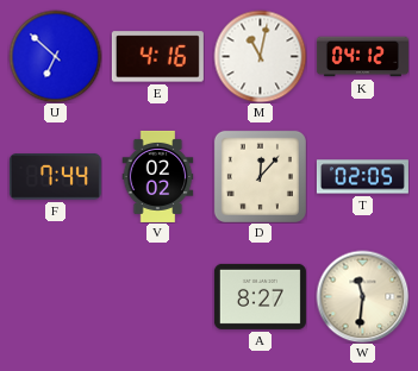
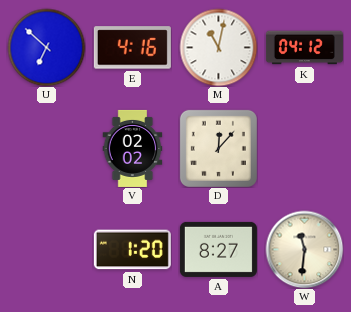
F: 7:44 -> none
T: 02:05 -> none
N: none -> 1:20
